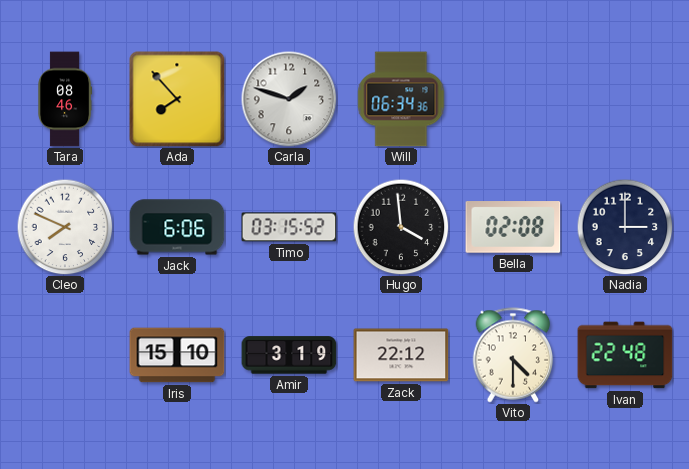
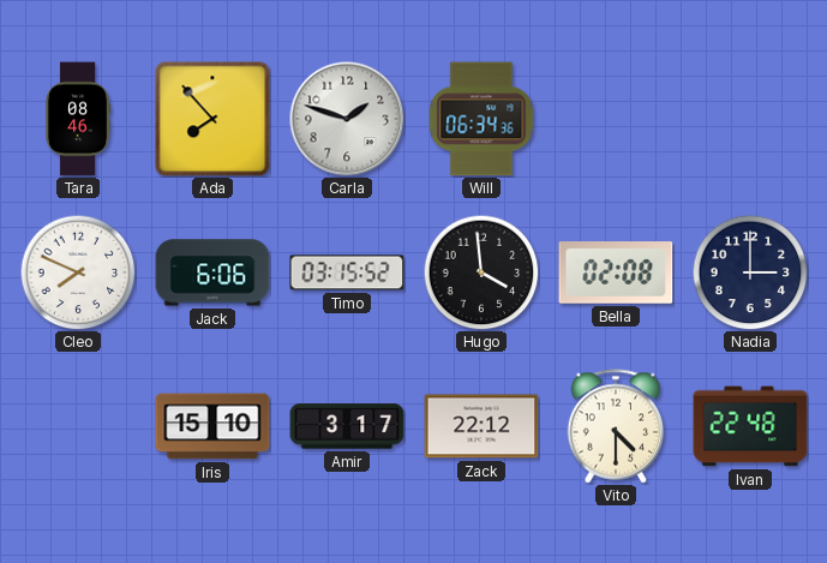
Amir: 3:19 -> 3:17
